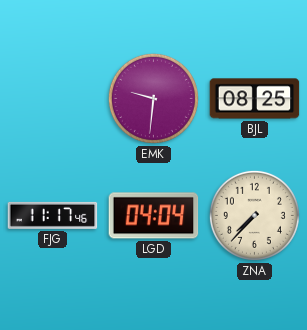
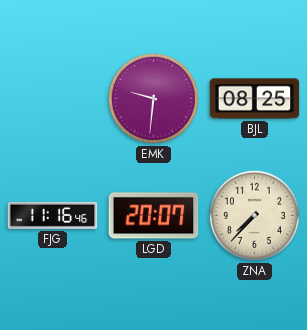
FJG: 11:17 -> 11:16
LGD: 04:04 -> 20:07
